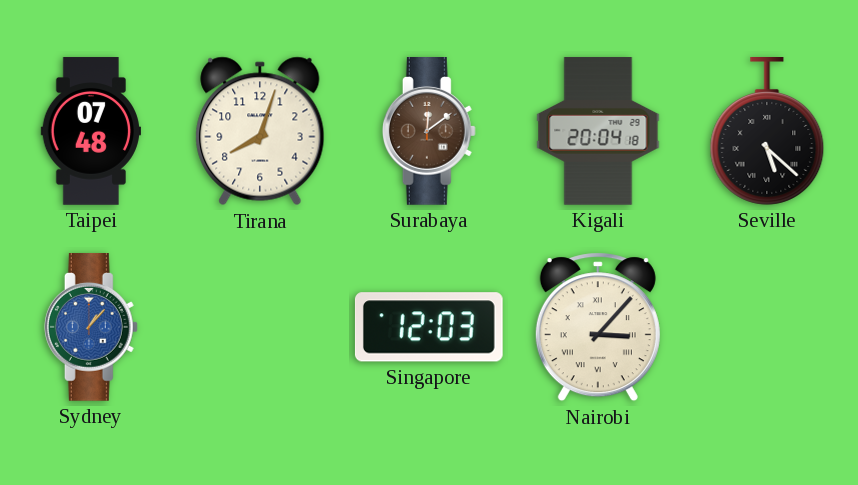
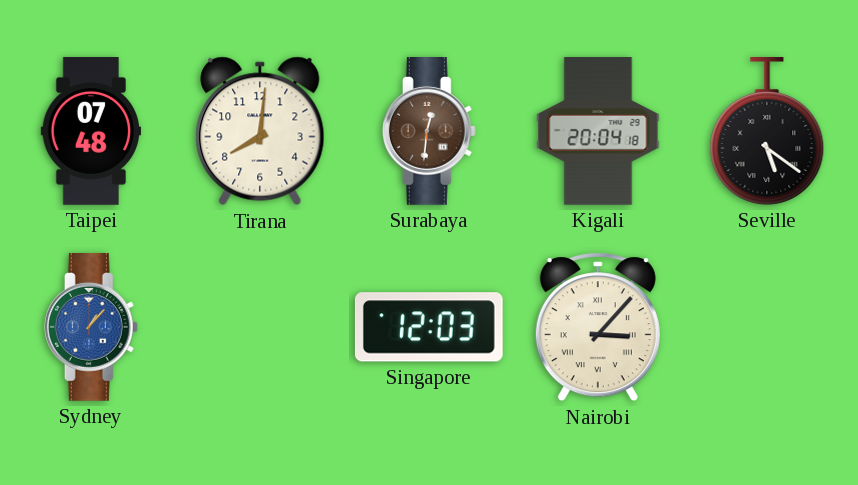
Tirana: 8:03 -> 8:01
Surabaya: 12:09 -> 12:31
Seville: 5:22 -> 5:21
